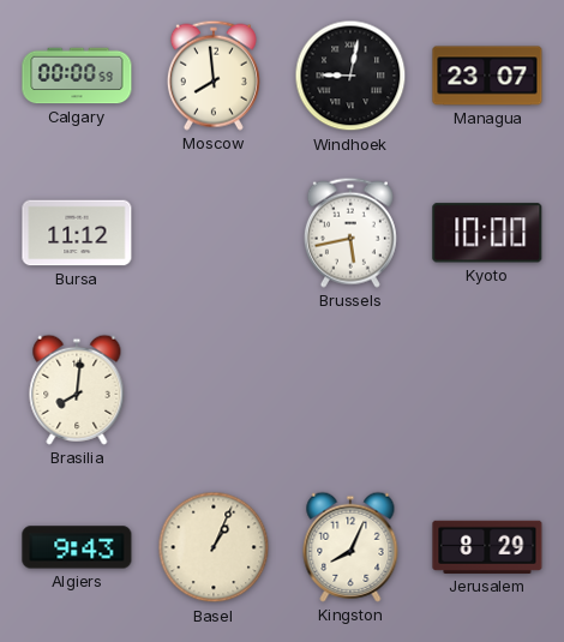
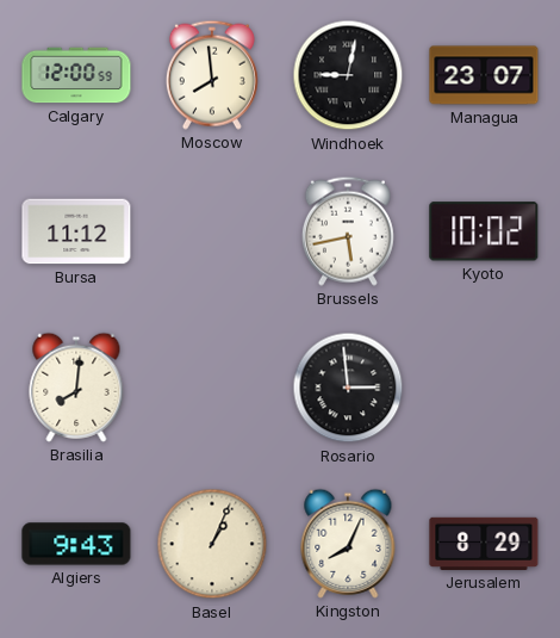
Calgary: 00:00 -> 12:00
Kyoto: 10:00 -> 10:02
Rosario: none -> 2:59
